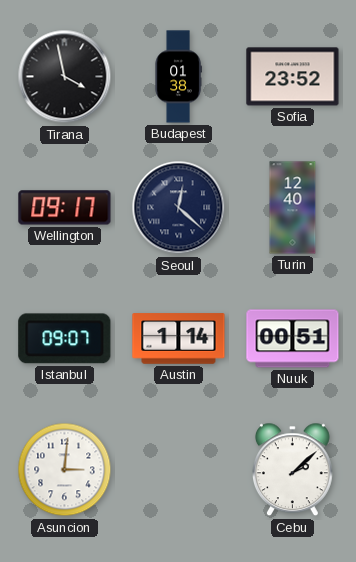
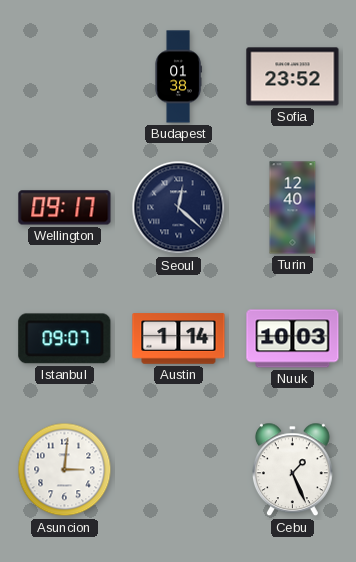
Tirana: 3:58 -> none
Nuuk: 00:51 -> 10:03
Cebu: 2:08 -> 1:26
